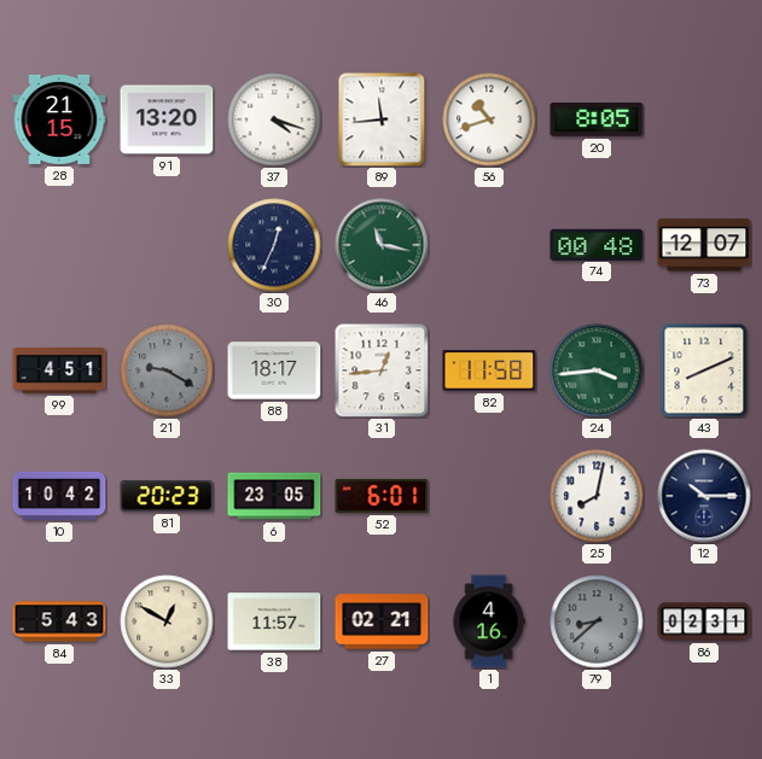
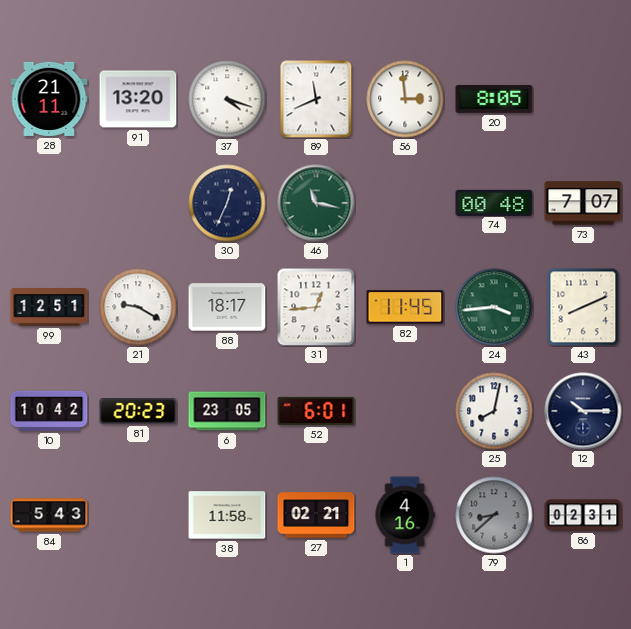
28: 21:15 -> 21:11
89: 11:44 -> 11:41
56: 10:42 -> 2:59
73: 12:07 -> 7:07
99: 4:51 -> 12:51
21 dial: grey -> white
82: 11:58 -> 11:45
33: 12:50 -> none
38: 11:57 -> 11:58
